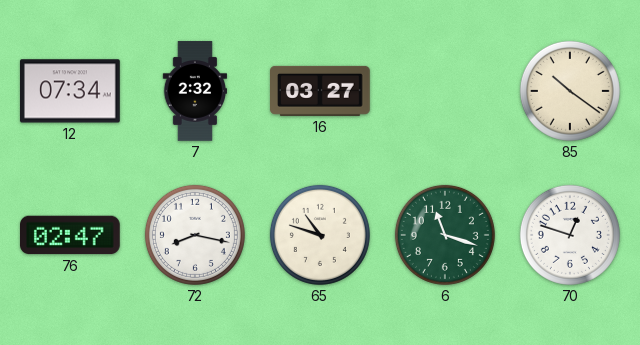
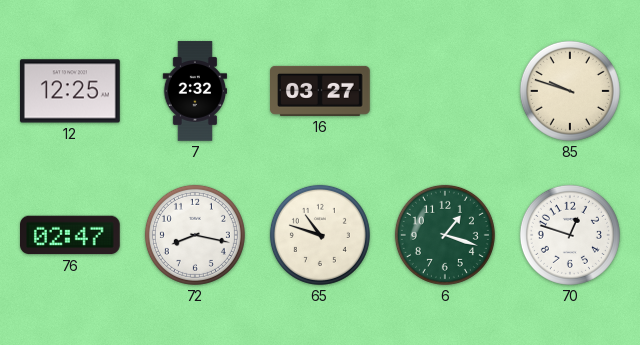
12: 07:34 -> 12:25
85: 10:21 -> 9:48
6: 11:18 -> 1:18
